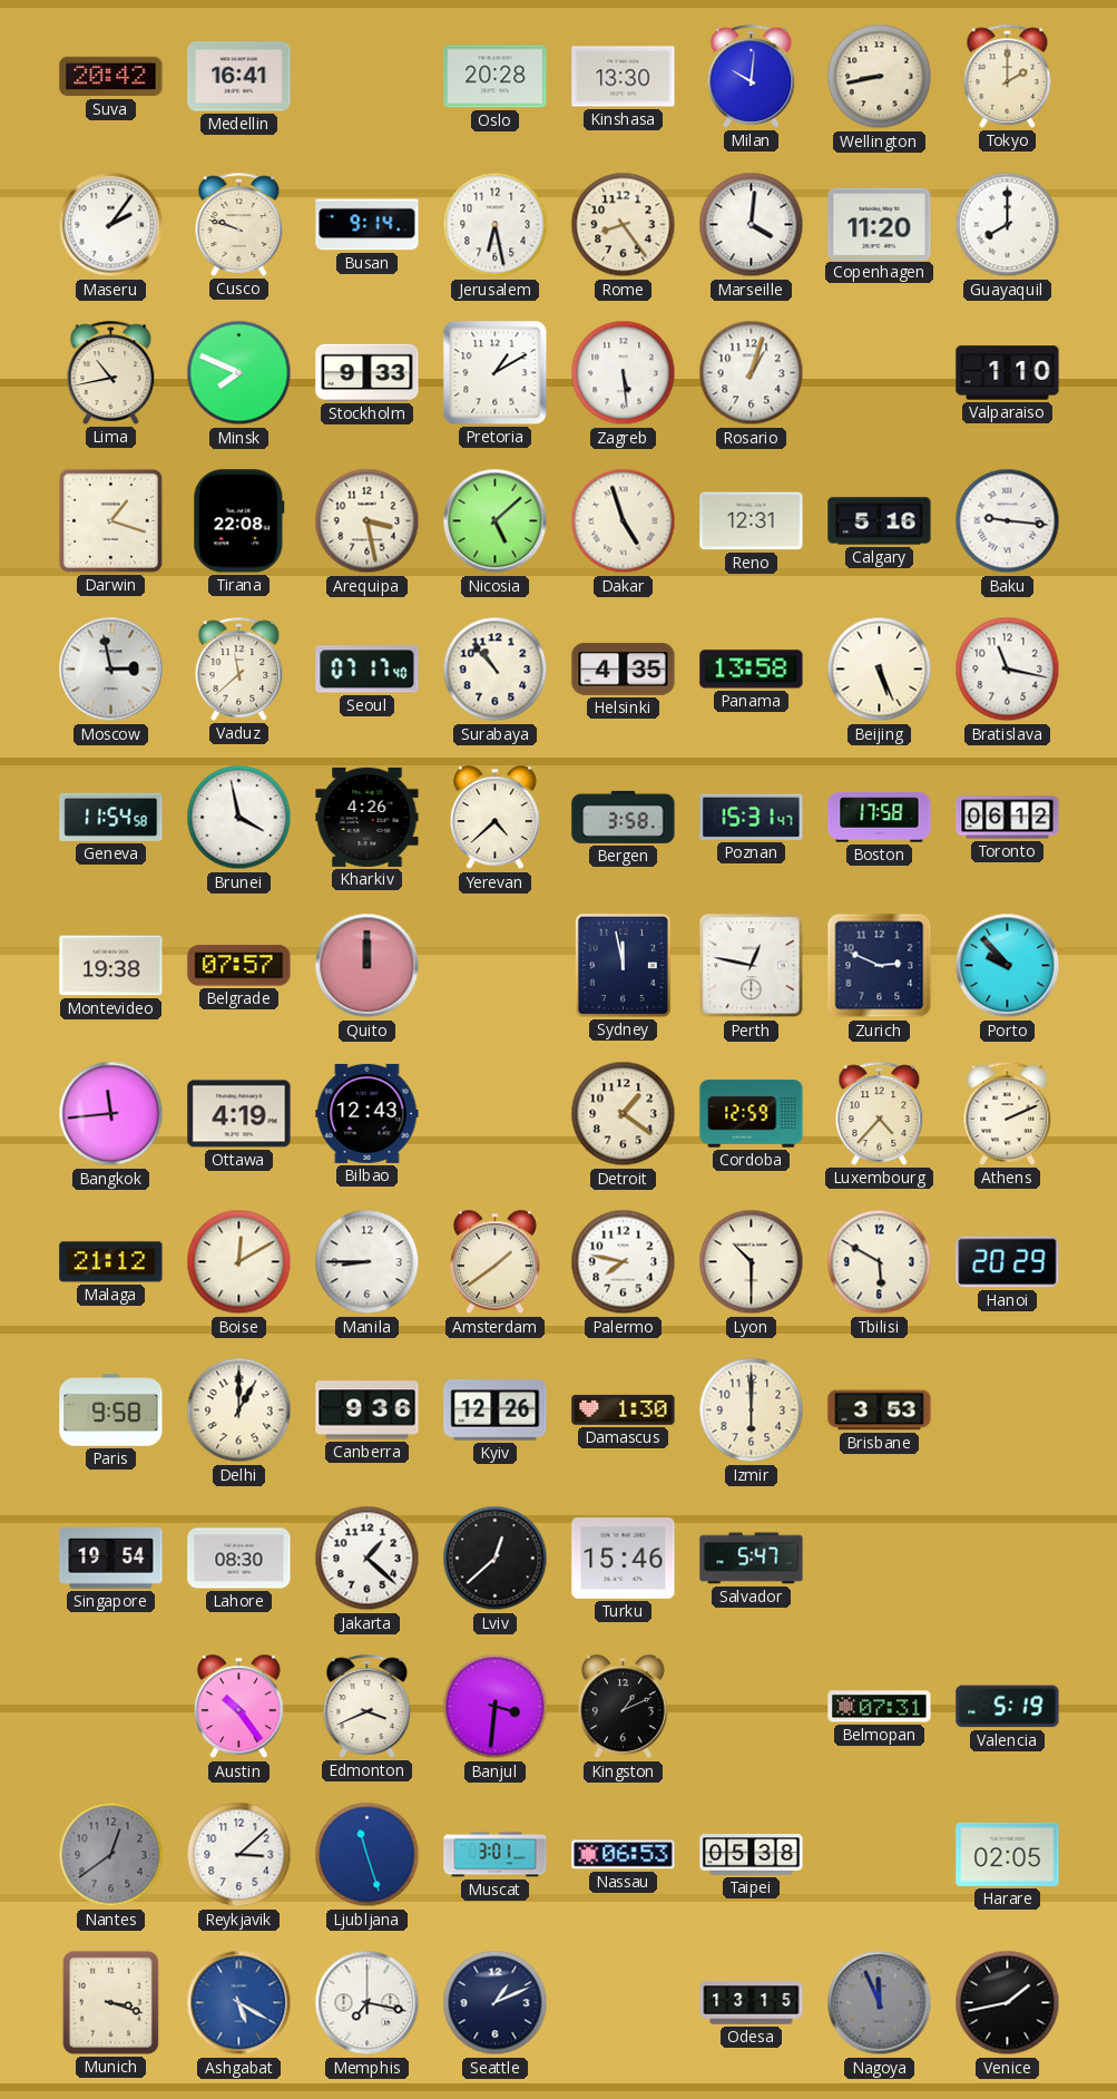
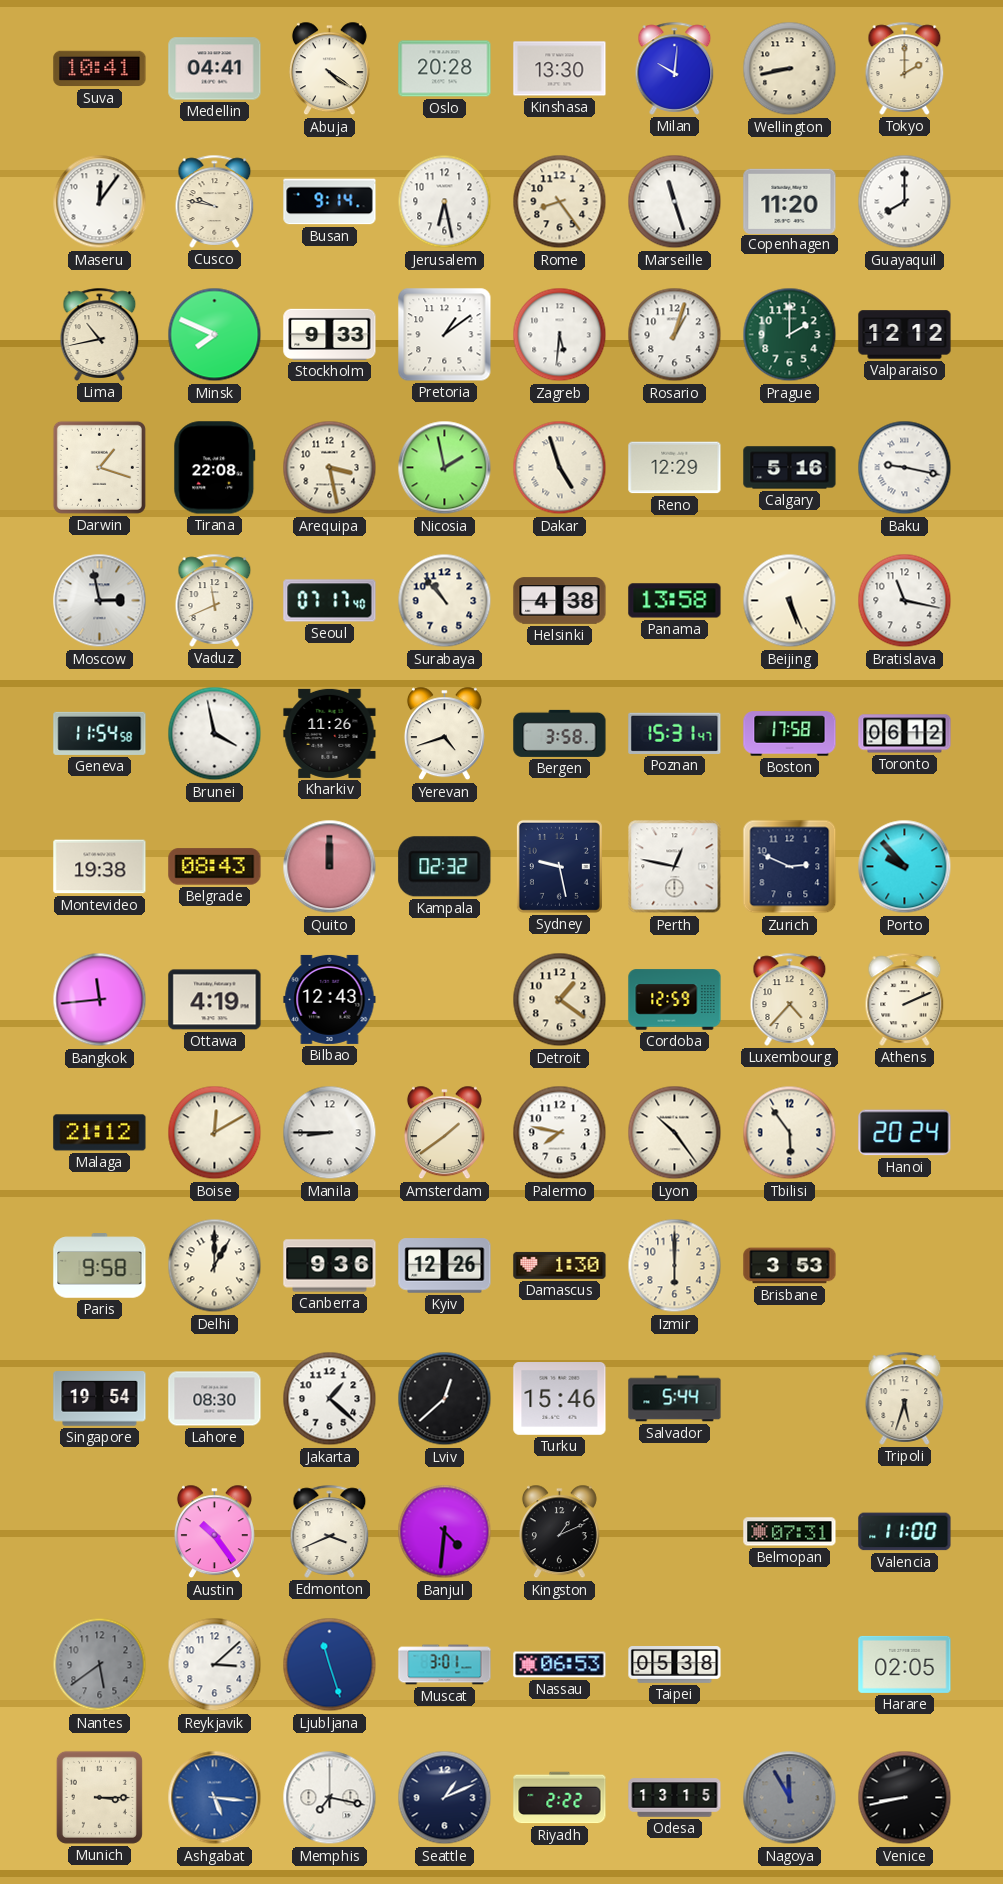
Suva: 20:42 -> 10:41
Medellin: 16:41 -> 04:41
Abuja: none -> 4:21
Maseru: 2:06 -> 12:06
Cusco: 9:48 -> 9:47
Marseille: 4:01 -> 11:27
Pretoria: 1:10 -> 1:09
Zagreb: 5:29 -> 5:31
Prague: none -> 2:00
Valparaiso: 1:10 -> 12:12
Nicosia: 5:08 -> 1:58
Reno: 12:31 -> 12:29
Baku: 9:16 -> 9:17
Vaduz: 11:38 -> 11:41
Helsinki: 4:35 -> 4:38
Kharkiv: 4:26 -> 11:26
Yerevan: 4:38 -> 4:42
Belgrade: 07:57 -> 08:43
Kampala: none -> 02:32
Sydney: 11:58 -> 9:28
Lyon: 10:30 -> 10:24
Tbilisi: 5:50 -> 5:54
Hanoi: 20:29 -> 20:24
Salvador: 5:47 -> 5:44
Tripoli: none -> 5:33
Banjul: 3:31 -> 4:31
Valencia: 5:19 -> 11:00
Nantes: 12:39 -> 5:39
Munich: 3:18 -> 3:15
Ashgabat: 5:20 -> 5:16
Riyadh: none -> 2:22
Nagoya: 11:56 -> 11:55
Venice: 1:43 -> 8:43
